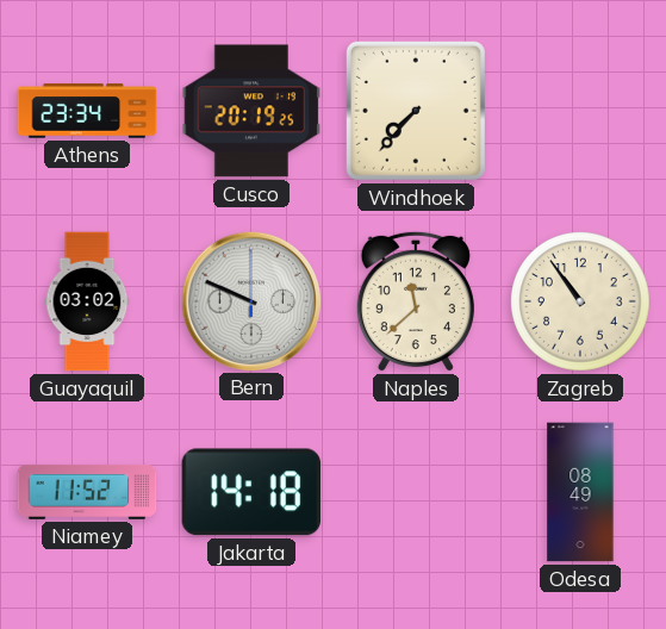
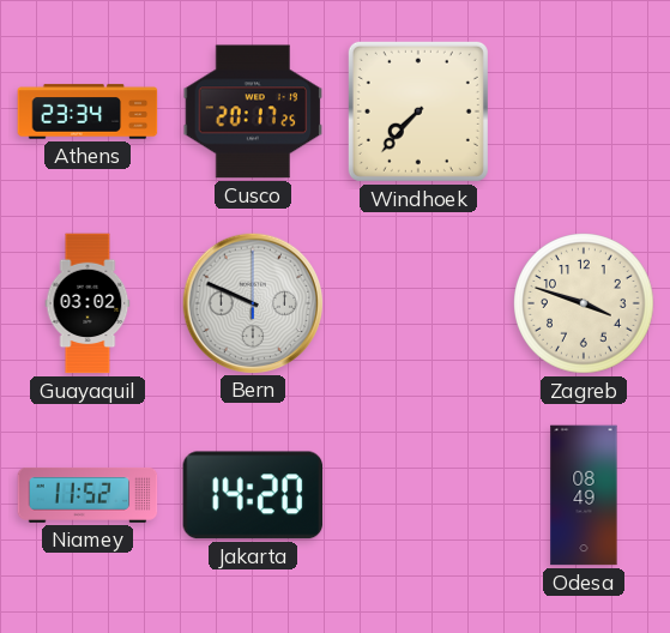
Cusco: 20:19 -> 20:17
Naples: 11:38 -> none
Zagreb: 10:54 -> 3:48
Jakarta: 14:18 -> 14:20
